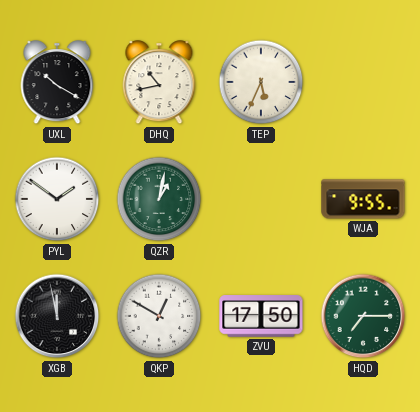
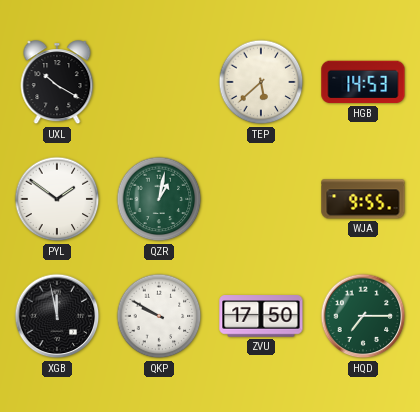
DHQ: 10:43 -> none
TEP: 5:34 -> 5:38
HGB: none -> 14:53
QKP: 12:50 -> 9:50
